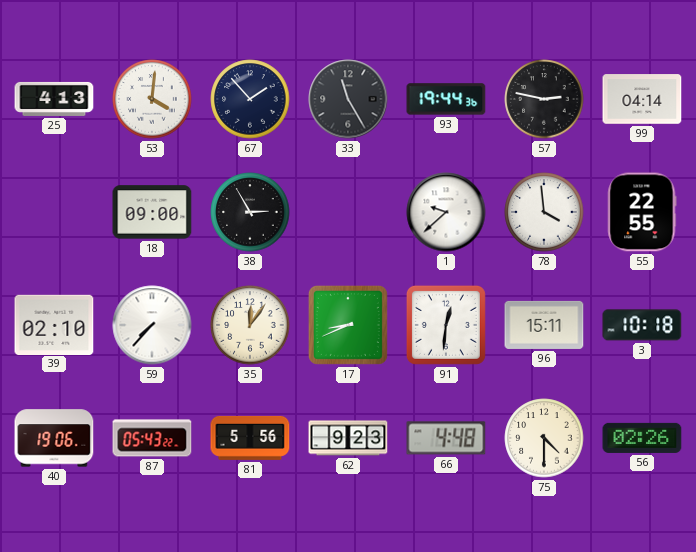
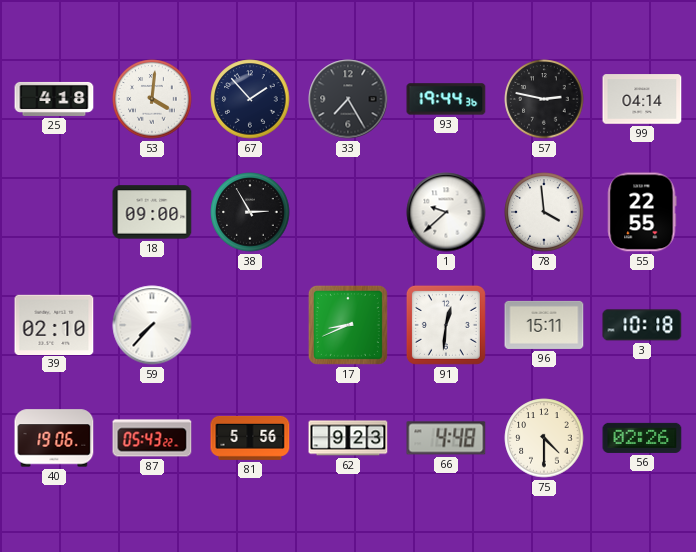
25: 4:13 -> 4:18
33: 11:25 -> 7:25
35: 12:06 -> none
